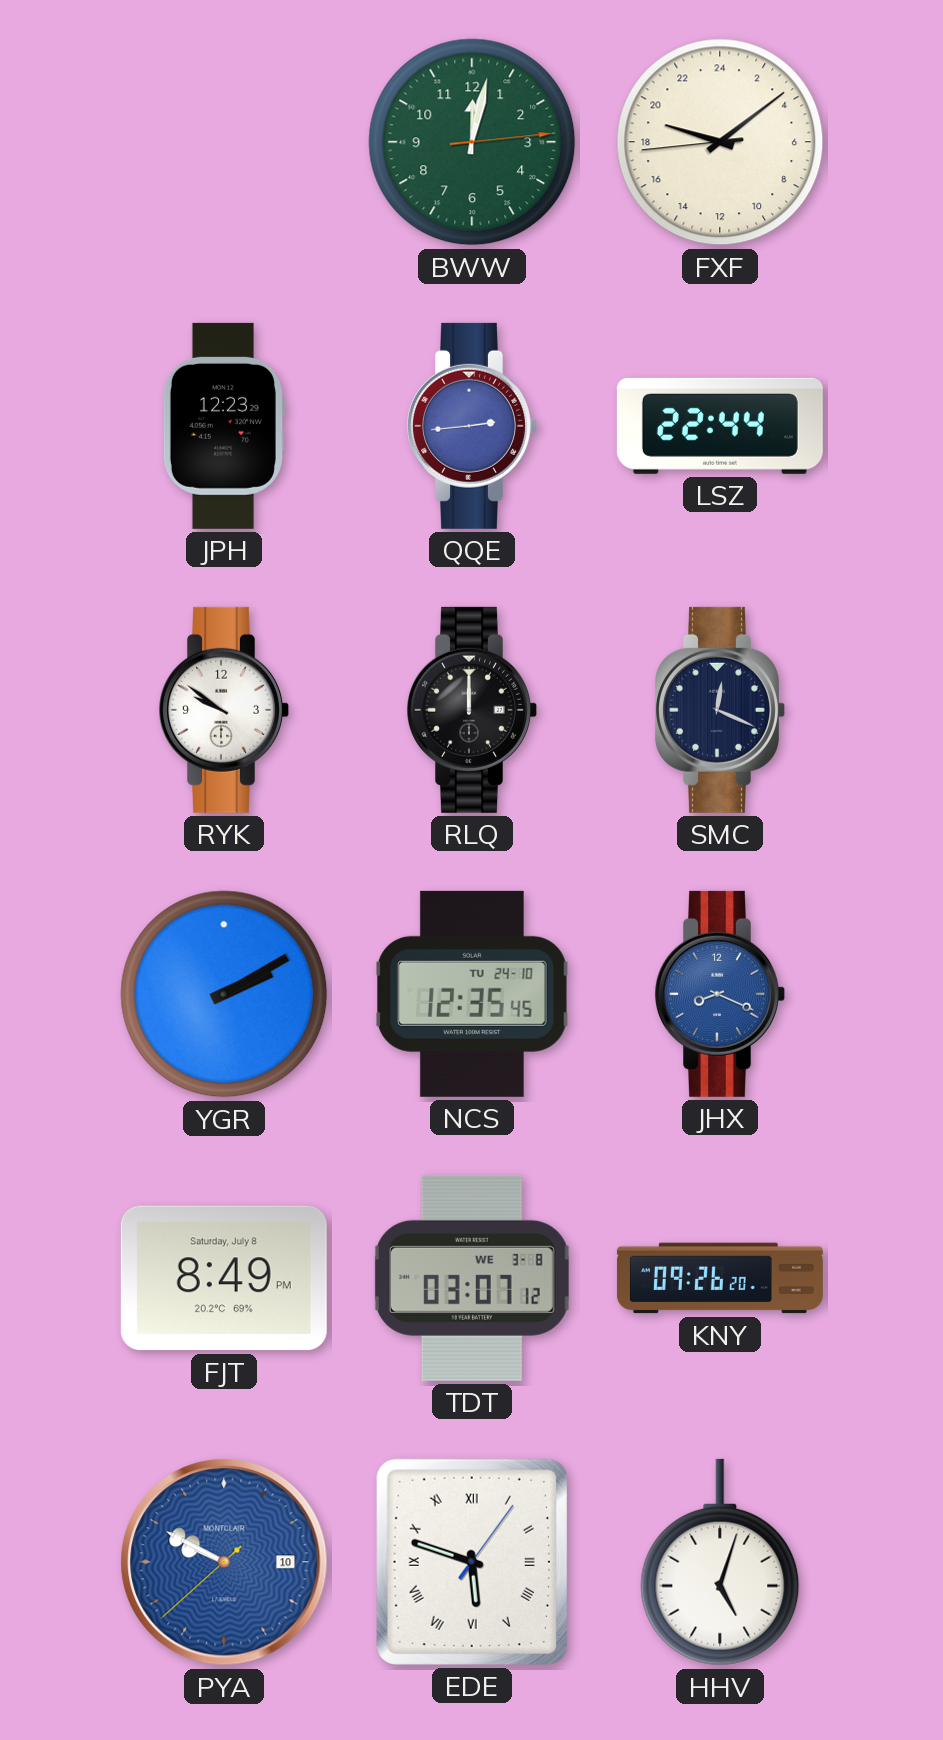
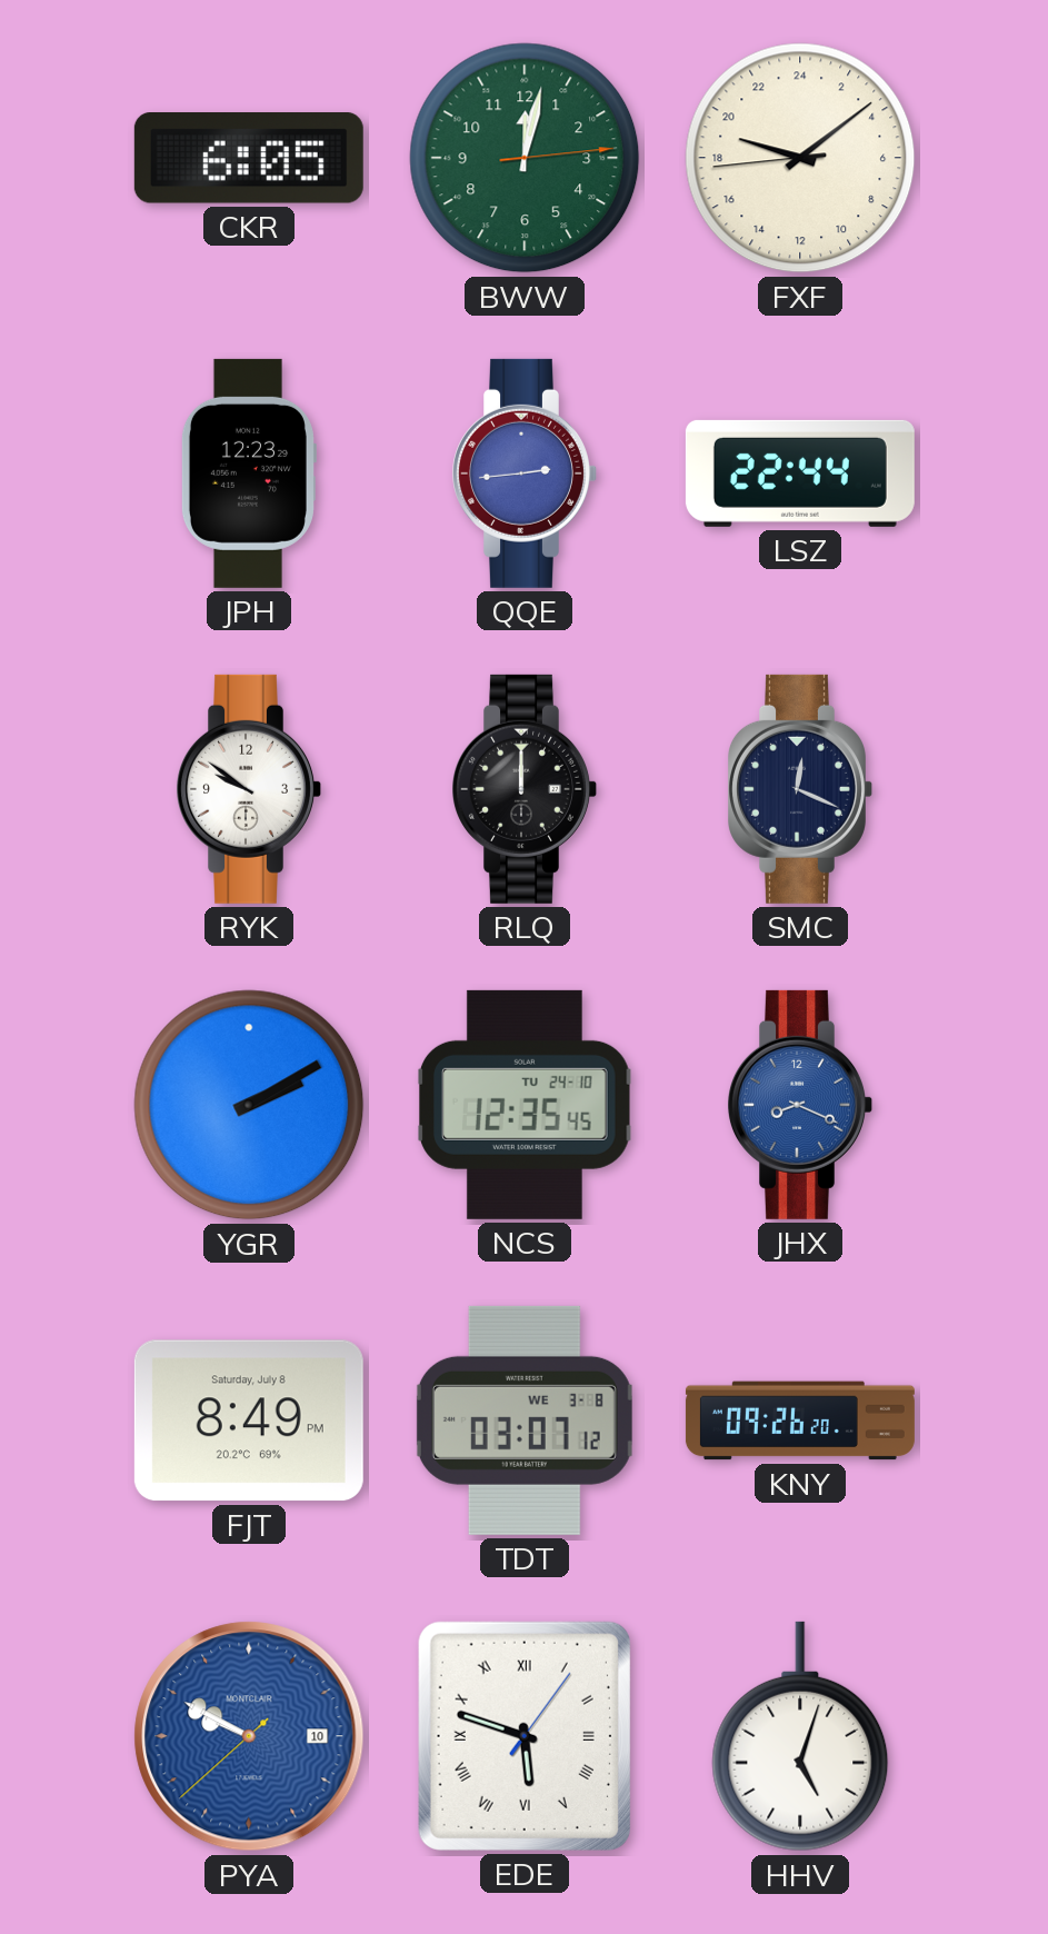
CKR: none -> 6:05
